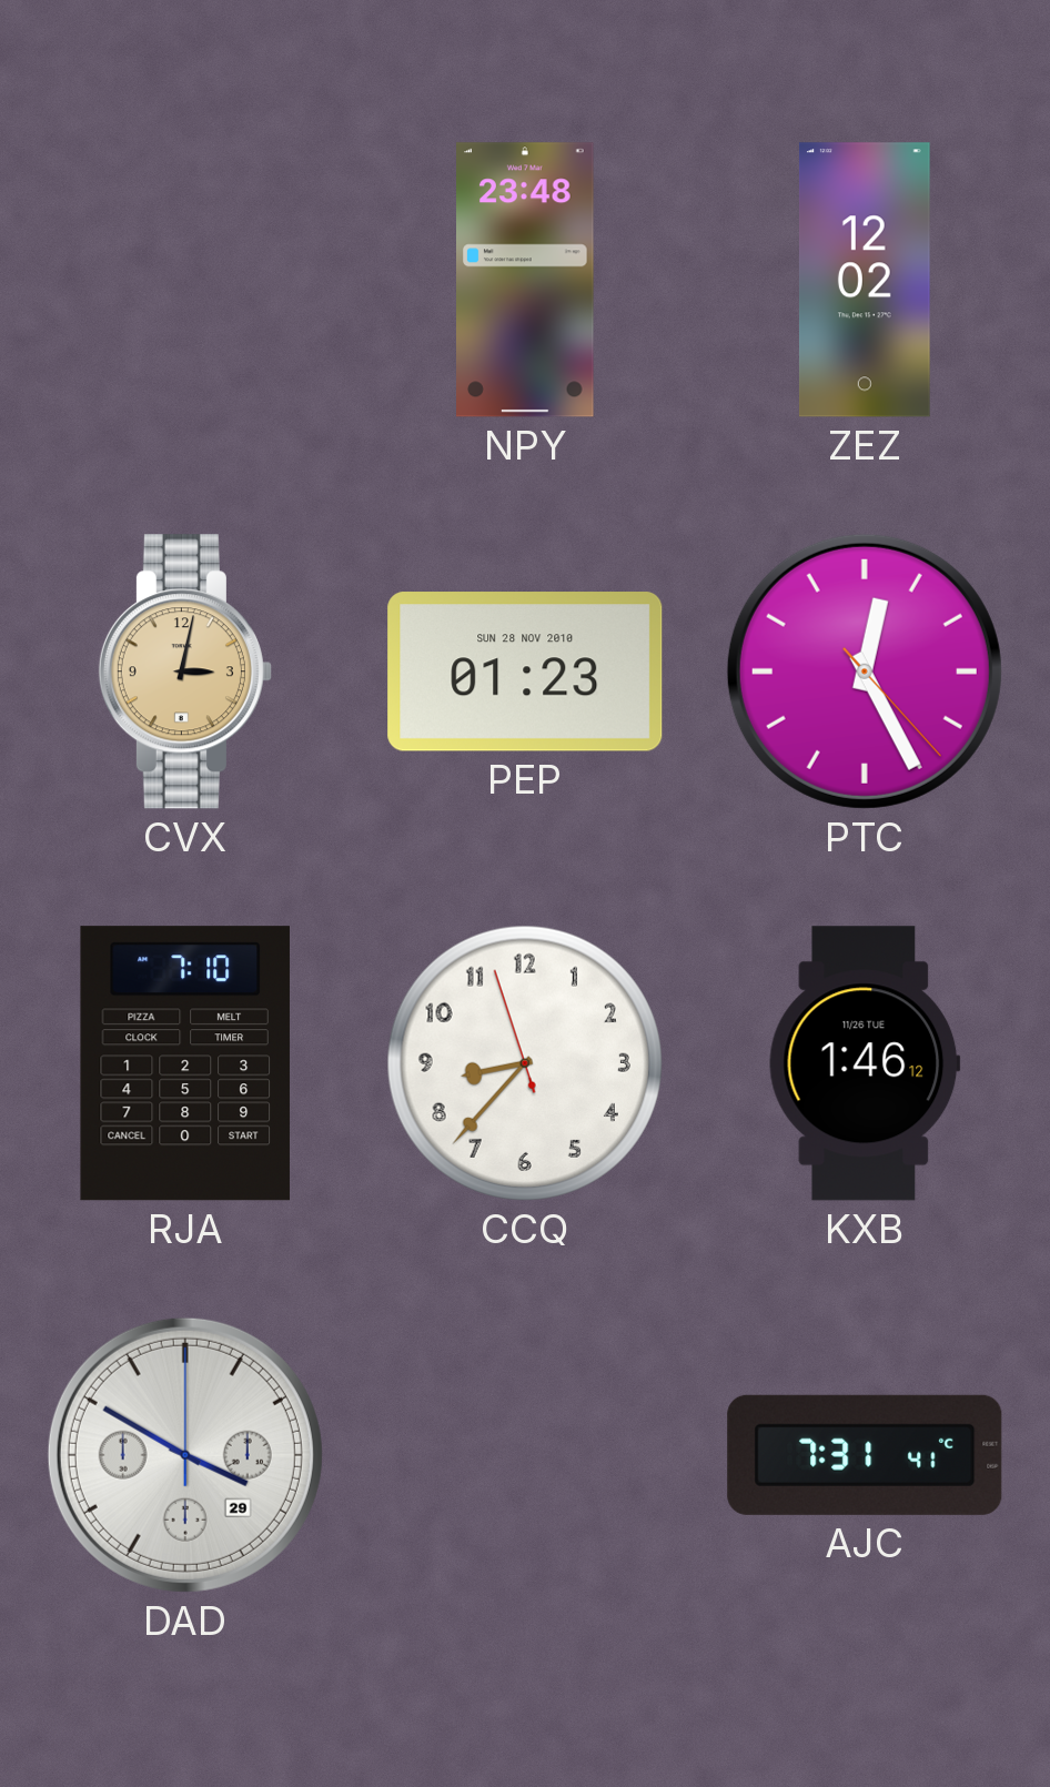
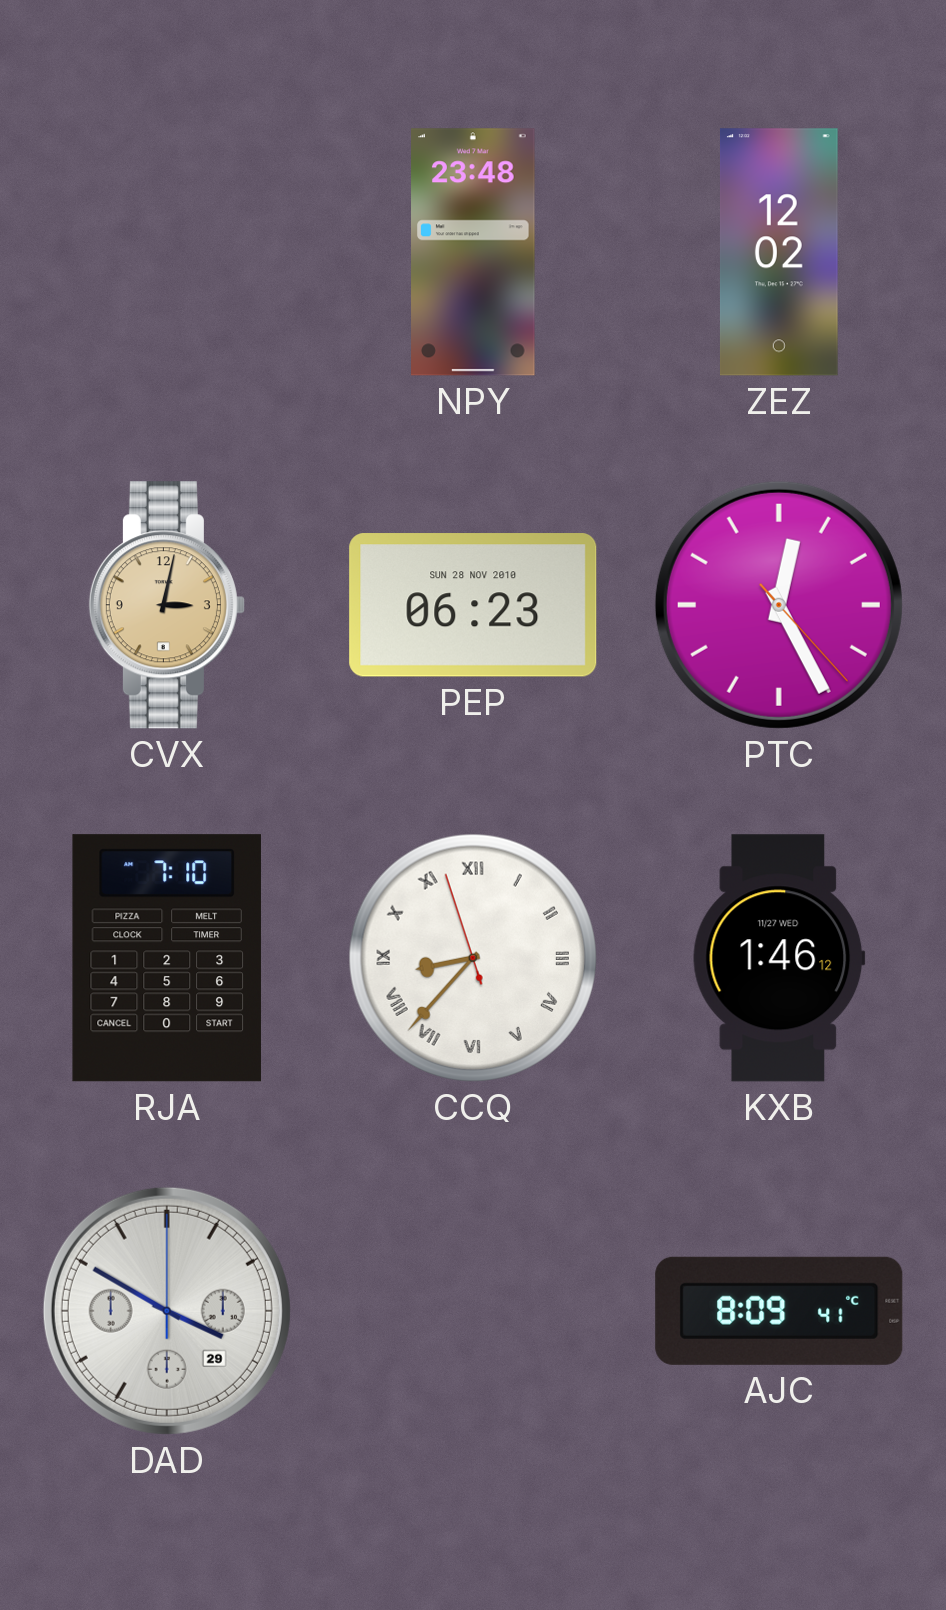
PEP: 01:23 -> 06:23
CCQ numerals: Arabic -> Roman
KXB date: 11/26 TUE -> 11/27 WED
AJC: 7:31 -> 8:09
